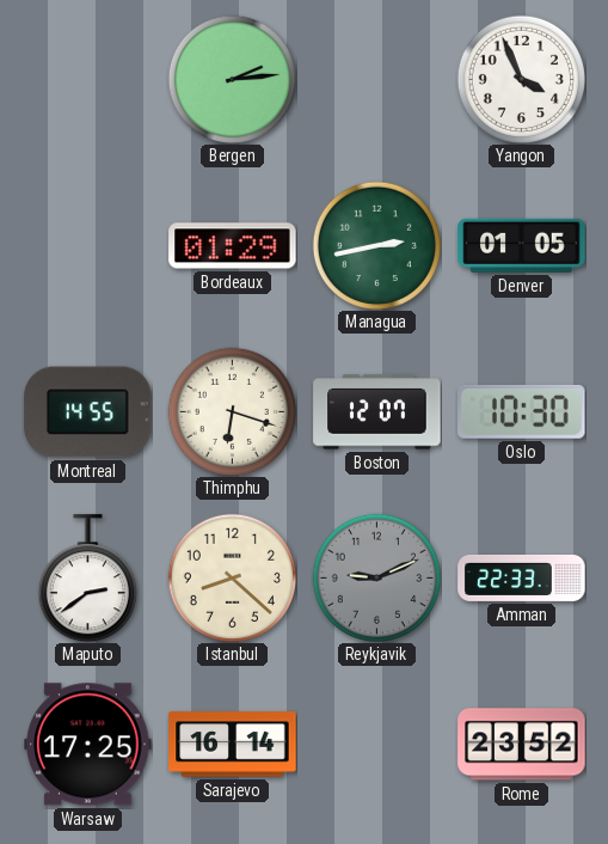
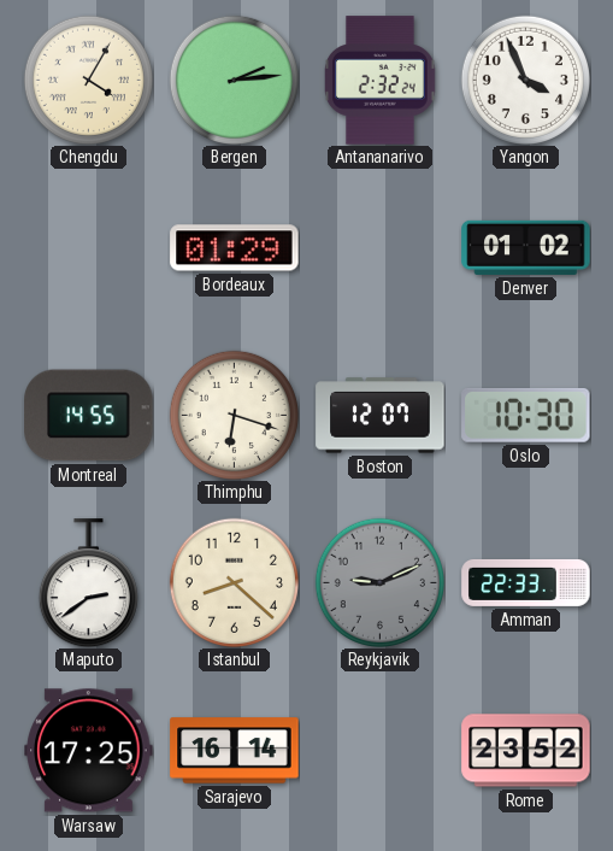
Chengdu: none -> 4:05
Antananarivo: none -> 2:32
Managua: 2:43 -> none
Denver: 01:05 -> 01:02
